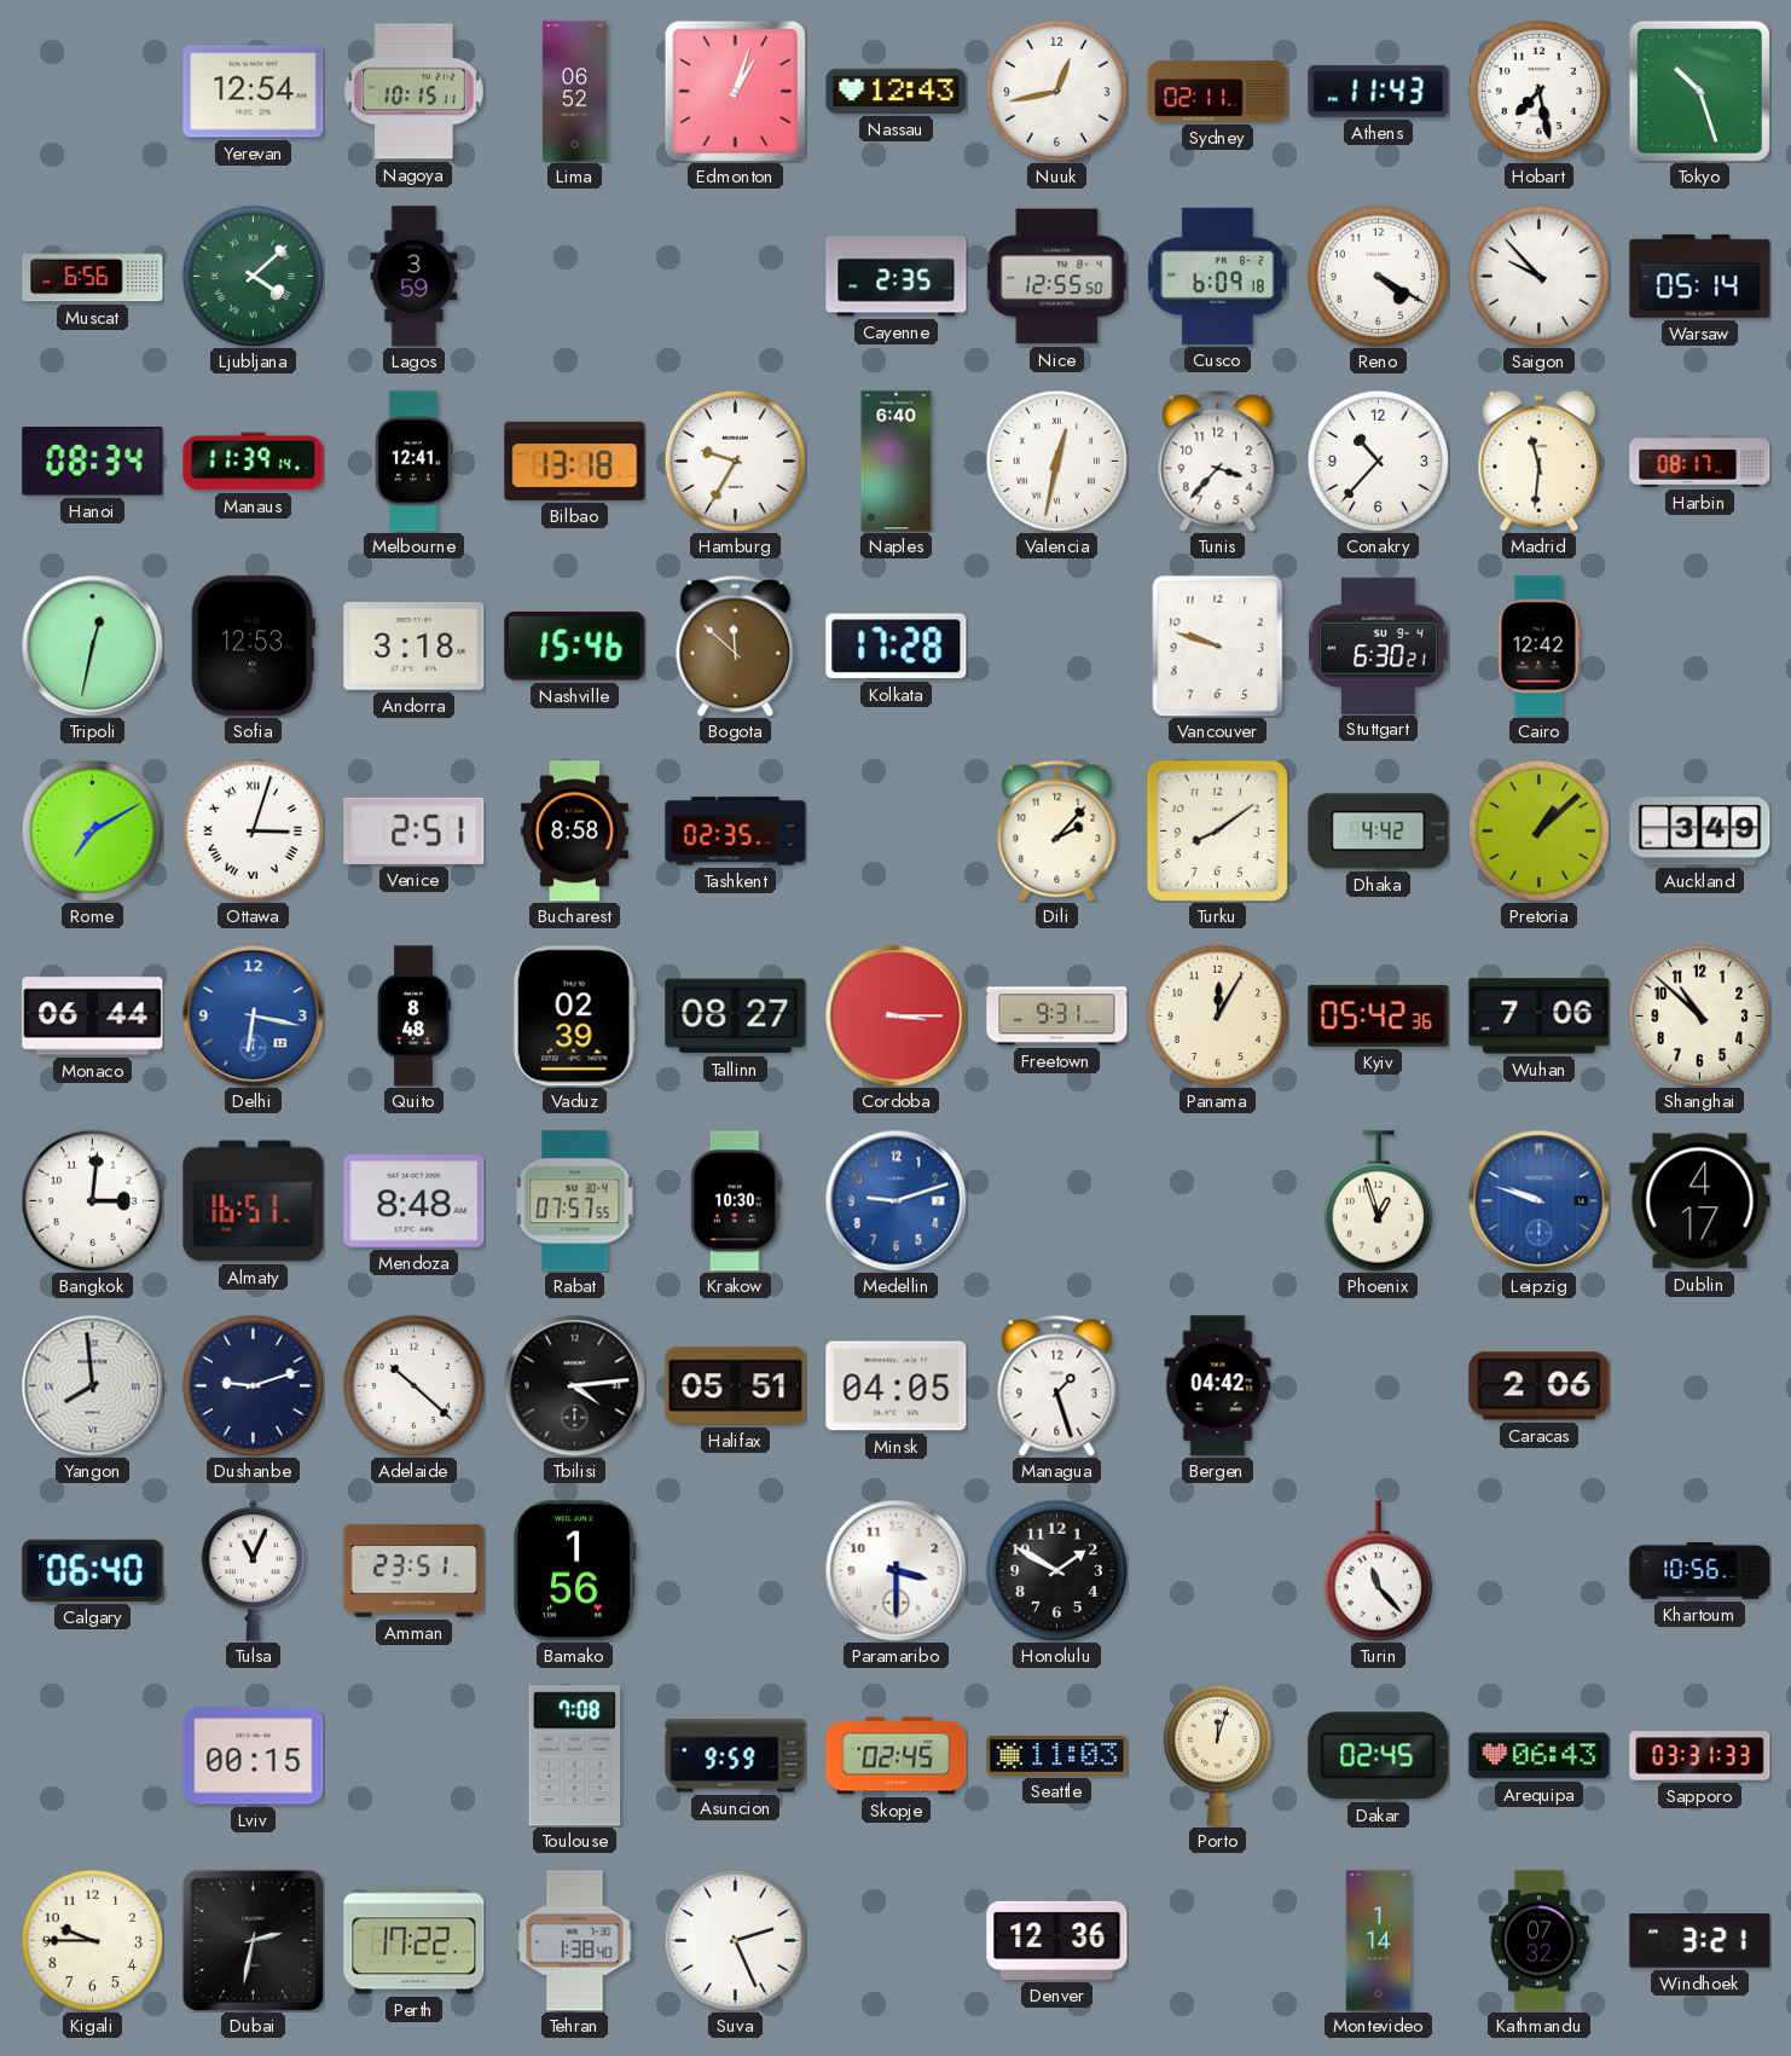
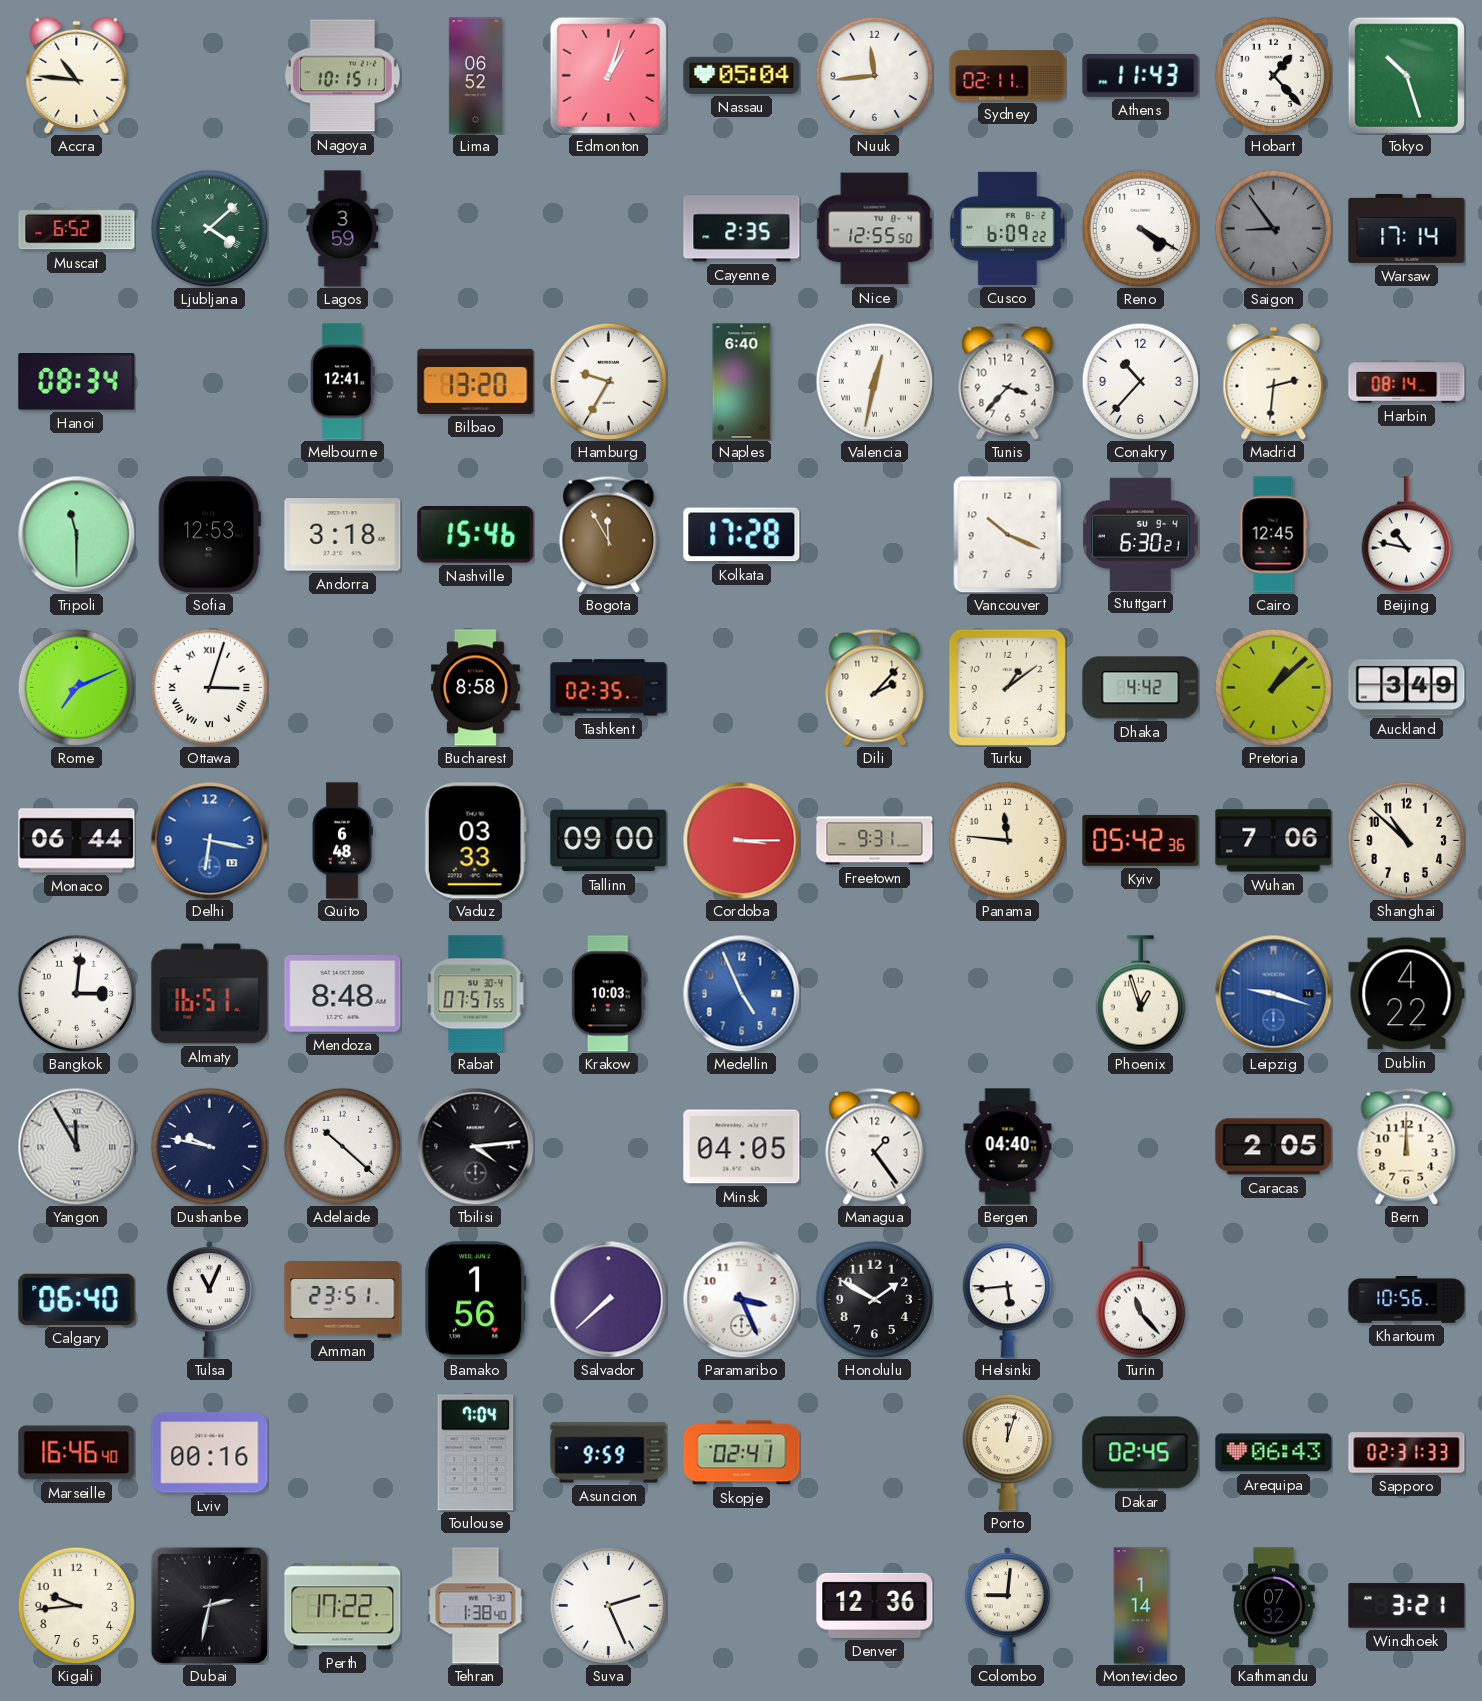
Accra: none -> 10:46
Yerevan: 12:54 -> none
Nassau: 12:43 -> 05:04
Nuuk: 12:43 -> 11:44
Hobart: 7:28 -> 1:23
Muscat: 6:56 -> 6:52
Cusco: 6:09:18 -> 6:09:22
Saigon: 9:53 -> 8:54
Saigon dial: white -> grey
Warsaw: 05:14 -> 17:14
Manaus: 11:39 -> none
Bilbao: 13:18 -> 13:20
Madrid: 11:31 -> 2:31
Harbin: 08:17 -> 08:14
Tripoli: 12:32 -> 11:30
Bogota: 11:52 -> 11:55
Vancouver: 9:48 -> 10:19
Cairo: 12:42 -> 12:45
Beijing: none -> 10:47
Rome: 7:10 -> 7:11
Venice: 2:51 -> none
Turku: 8:09 -> 1:09
Quito: 8:48 -> 6:48
Vaduz: 02:39 -> 03:33
Tallinn: 08:27 -> 09:00
Panama: 12:05 -> 11:46
Krakow: 10:30 -> 10:03
Medellin: 9:12 -> 4:56
Leipzig: 9:48 -> 9:18
Dublin: 4:17 -> 4:22
Yangon: 7:59 -> 11:55
Dushanbe: 9:12 -> 9:47
Halifax: 05:51 -> none
Managua: 1:27 -> 1:24
Bergen: 04:42 -> 04:40
Caracas: 2:06 -> 2:05
Bern: none -> 12:00
Salvador: none -> 7:38
Paramaribo: 3:30 -> 3:26
Helsinki: none -> 5:44
Marseille: none -> 16:46
Lviv: 00:15 -> 00:16
Toulouse: 7:08 -> 7:04
Skopje: 02:45 -> 02:41
Seattle: 11:03 -> none
Sapporo: 03:31 -> 02:31
Kigali: 9:45 -> 9:44
Colombo: none -> 9:01
